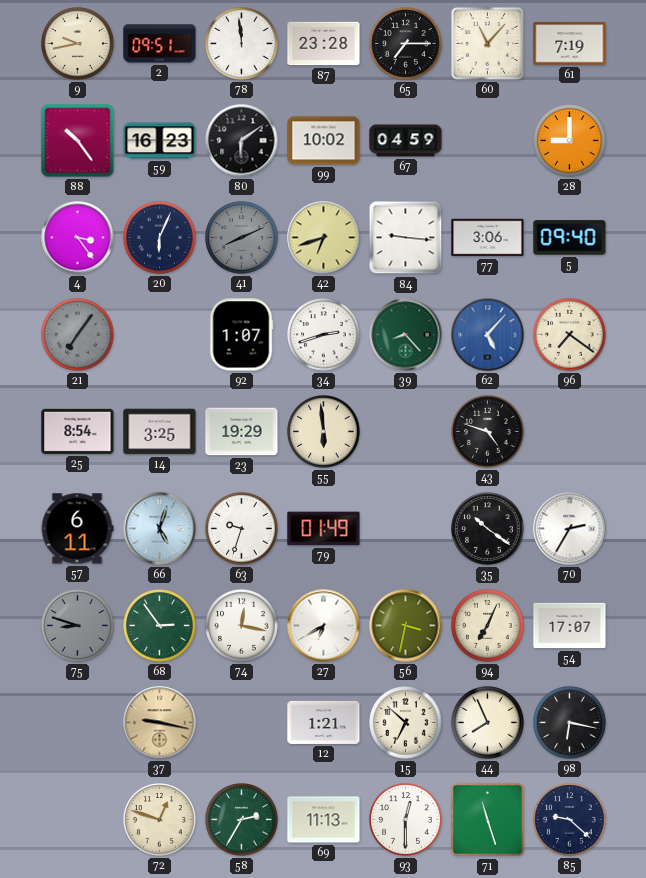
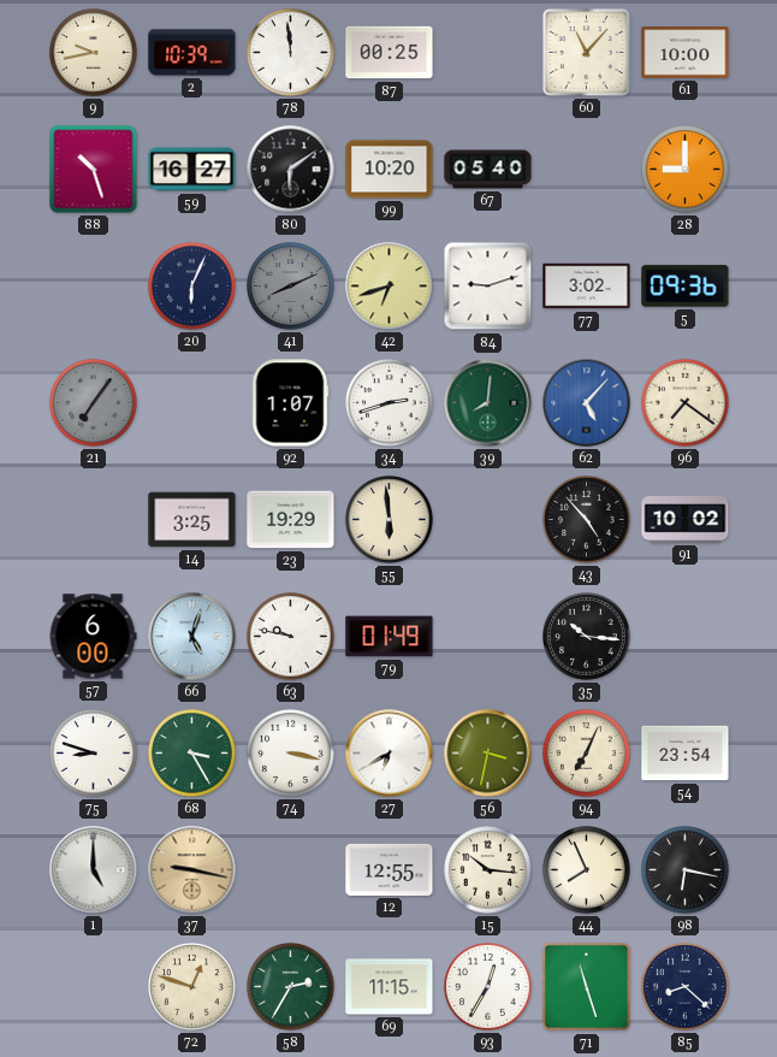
2: 09:51 -> 10:39
87: 23:28 -> 00:25
65: 7:15 -> none
61: 7:19 -> 10:00
88: 10:24 -> 10:27
59: 16:23 -> 16:27
99: 10:02 -> 10:20
67: 04:59 -> 05:40
4: 3:24 -> none
84: 9:16 -> 9:12
77: 3:06 -> 3:02
5: 09:40 -> 09:36
39: 8:23 -> 8:01
25: 8:54 -> none
43: 4:48 -> 4:53
91: none -> 10:02
57: 6:11 -> 6:00
63: 9:33 -> 9:47
35: 10:21 -> 10:16
70: 2:35 -> none
75 dial: grey -> white
68: 2:54 -> 3:25
74: 12:17 -> 3:17
54: 17:07 -> 23:54
1: none -> 5:00
12: 1:21 -> 12:55
15: 6:52 -> 10:16
69: 11:13 -> 11:15
93: 12:30 -> 12:35
85: 9:22 -> 8:22
